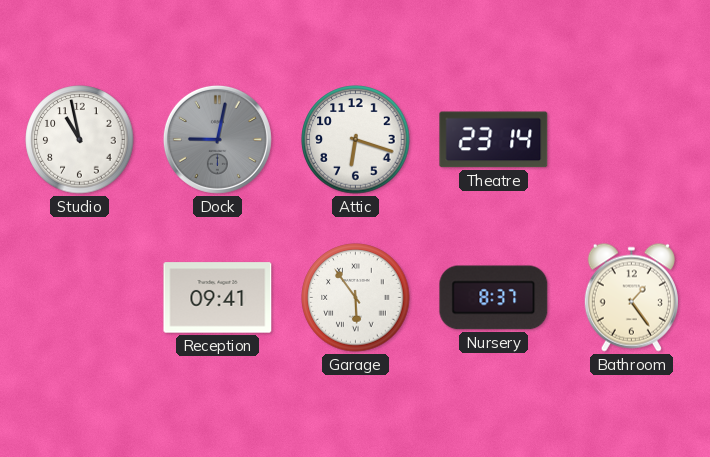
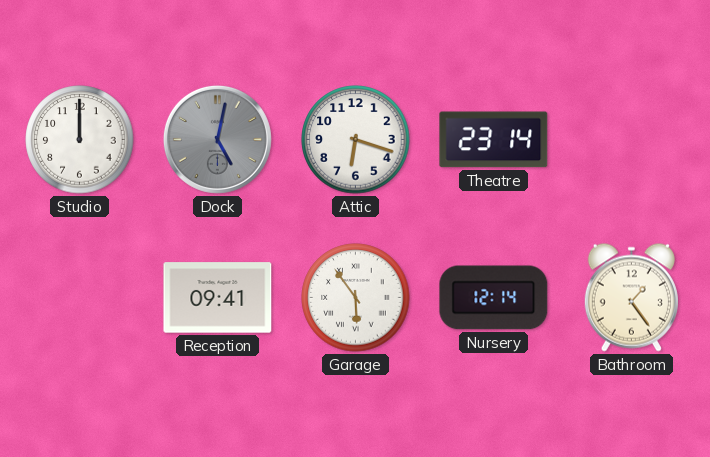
Studio: 10:58 -> 12:00
Dock: 9:02 -> 5:02
Nursery: 8:37 -> 12:14
